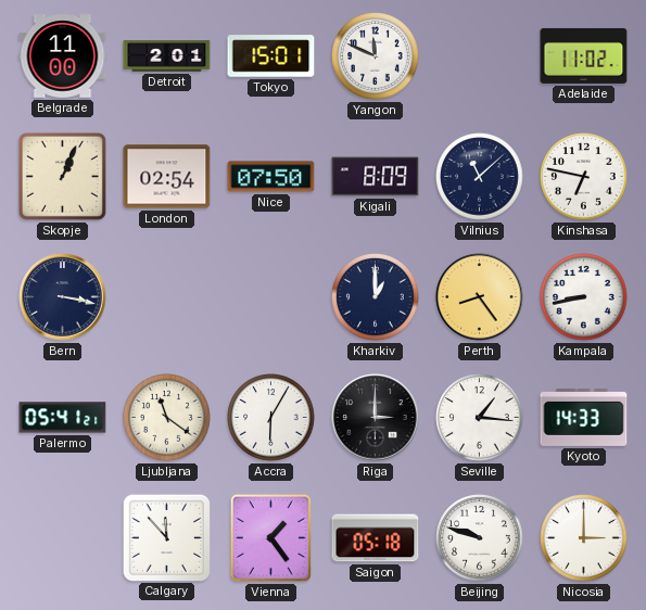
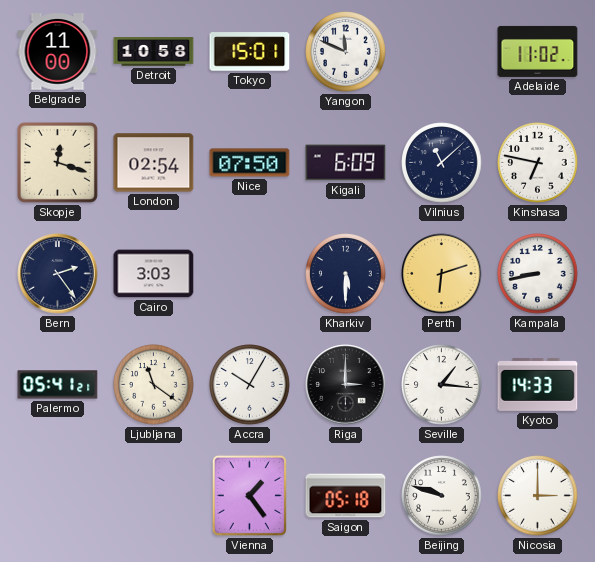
Detroit: 2:01 -> 10:58
Skopje: 1:04 -> 12:18
Kigali: 8:09 -> 6:09
Bern: 3:17 -> 2:24
Cairo: none -> 3:03
Kharkiv: 1:00 -> 5:30
Perth: 8:24 -> 6:12
Accra: 6:05 -> 10:05
Calgary: 11:53 -> none
